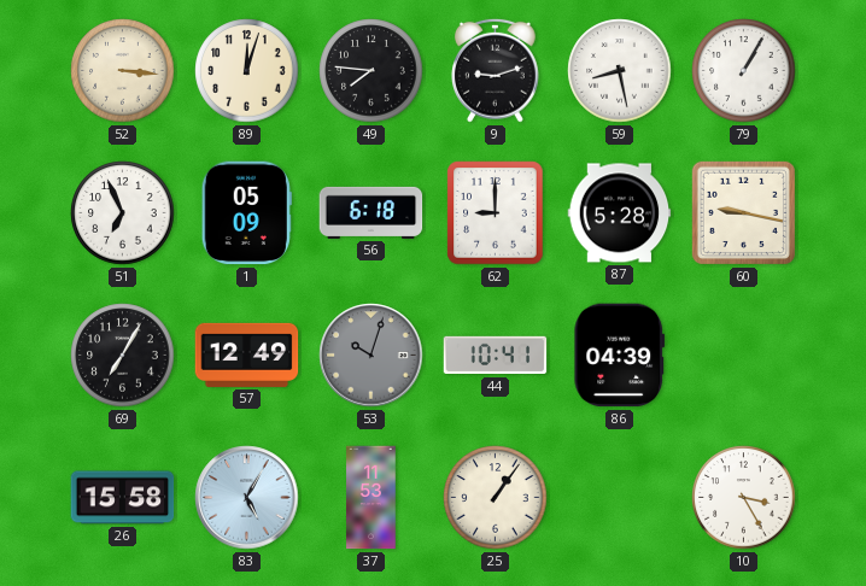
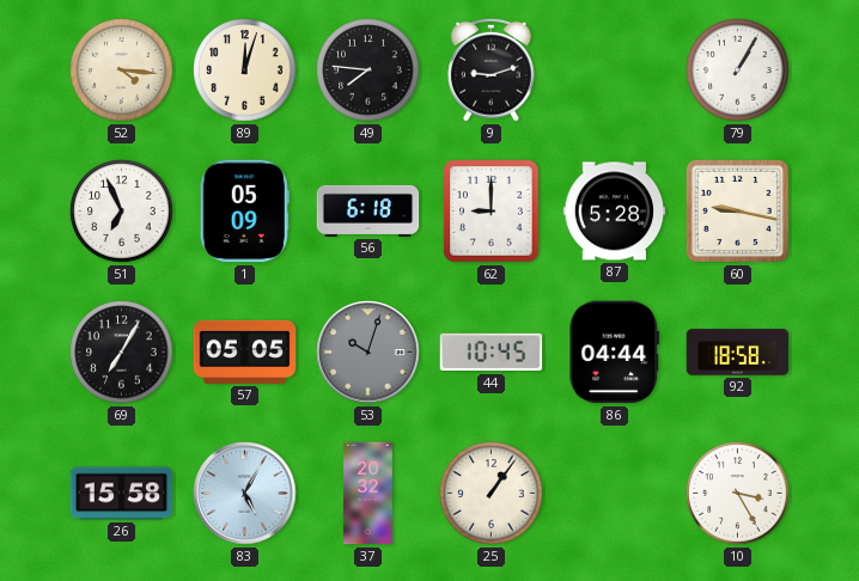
52: 3:16 -> 4:16
59: 8:28 -> none
57: 12:49 -> 05:05
44: 10:41 -> 10:45
86: 04:39 -> 04:44
92: none -> 18:58
37: 11:53 -> 20:32
